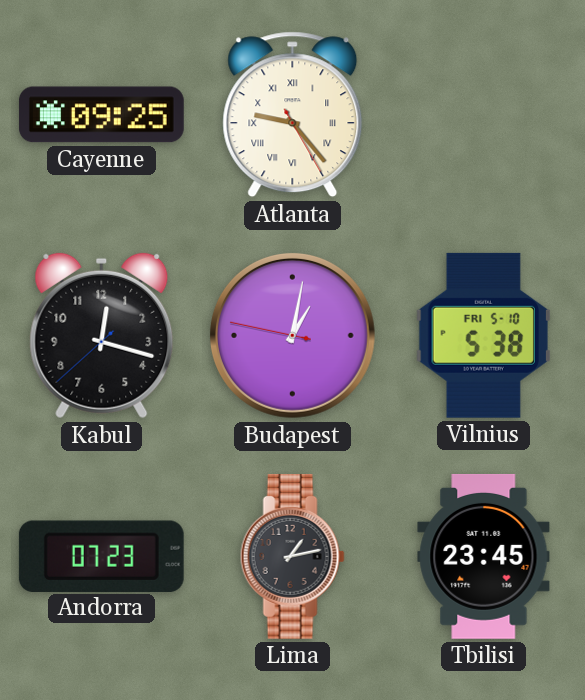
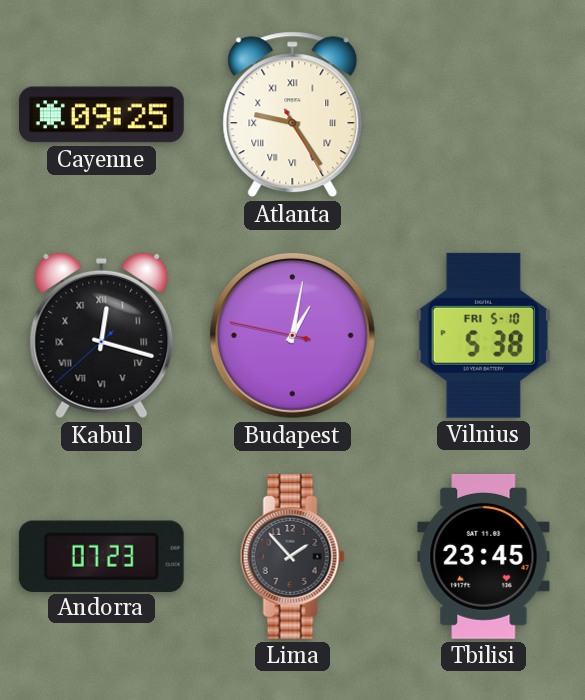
Atlanta: 9:23 -> 9:24
Kabul numerals: Arabic -> Roman
Lima: 1:13 -> 1:53
